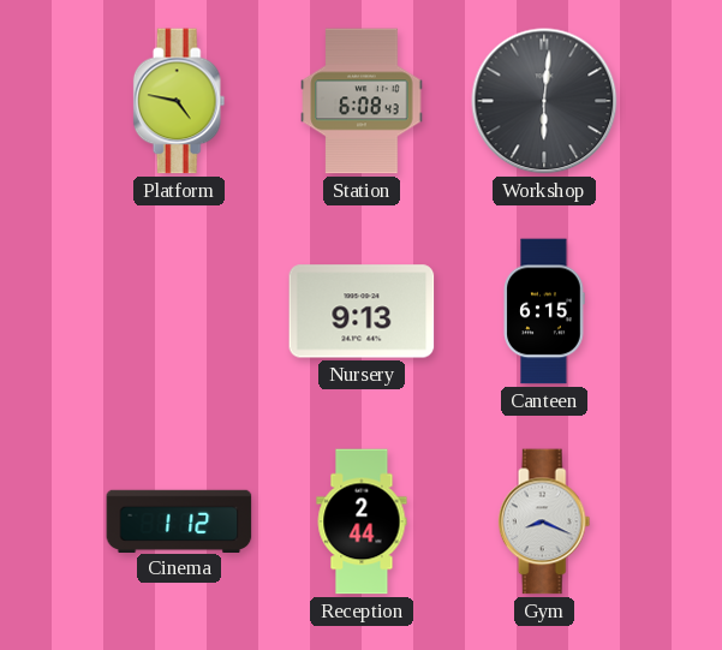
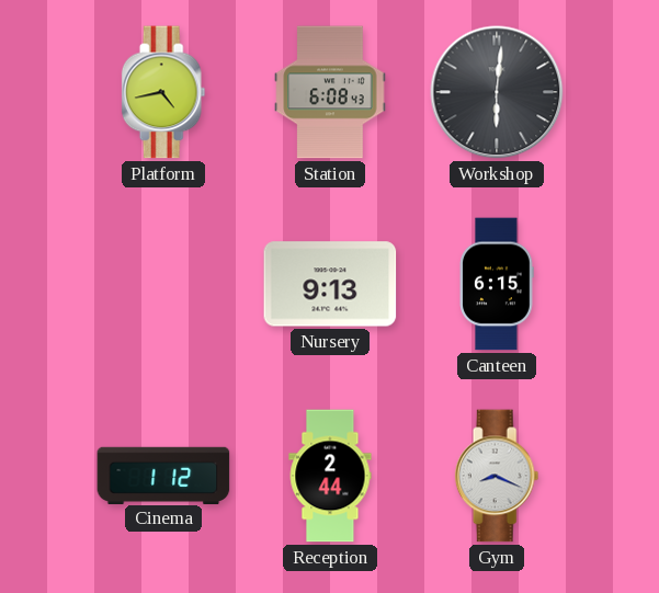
Platform: 4:47 -> 4:43
